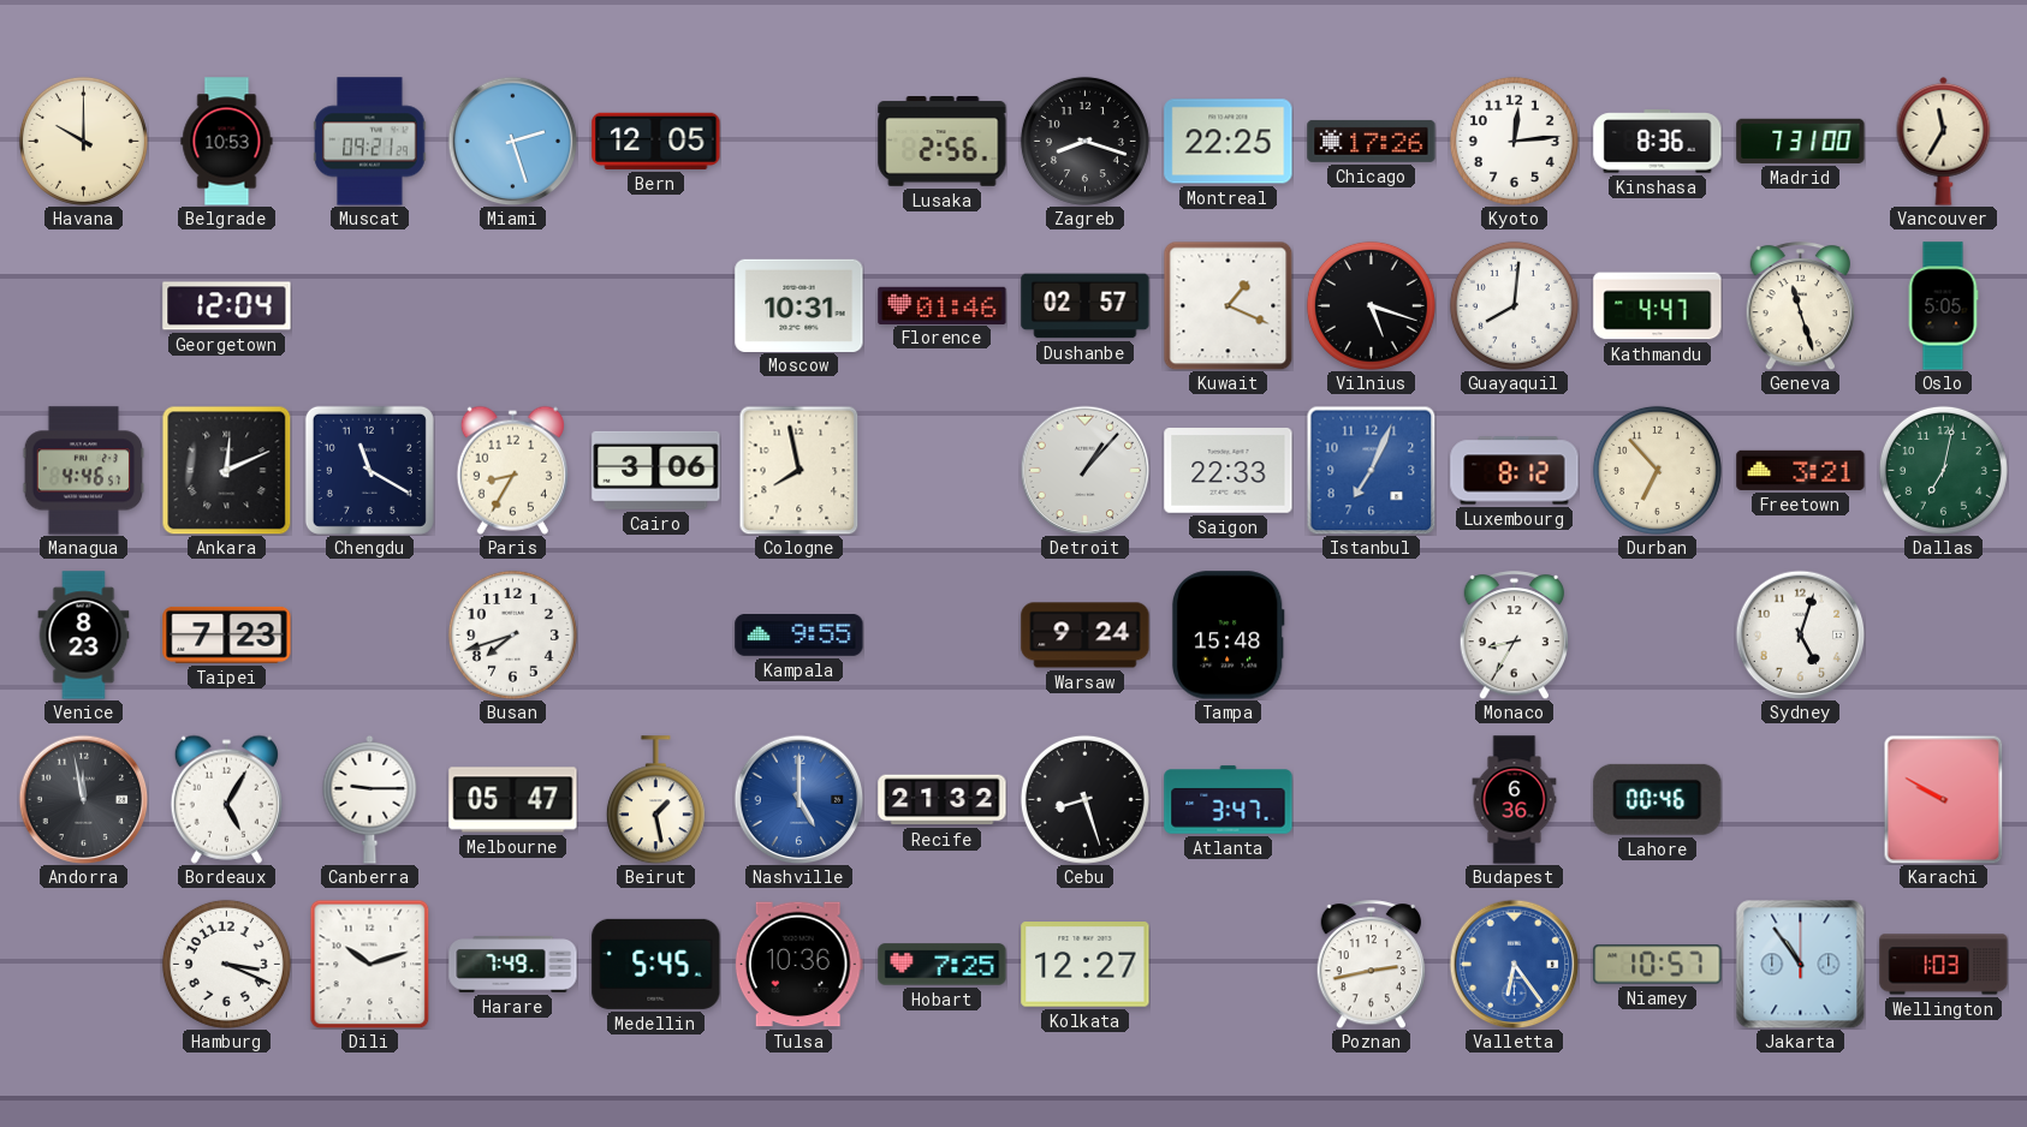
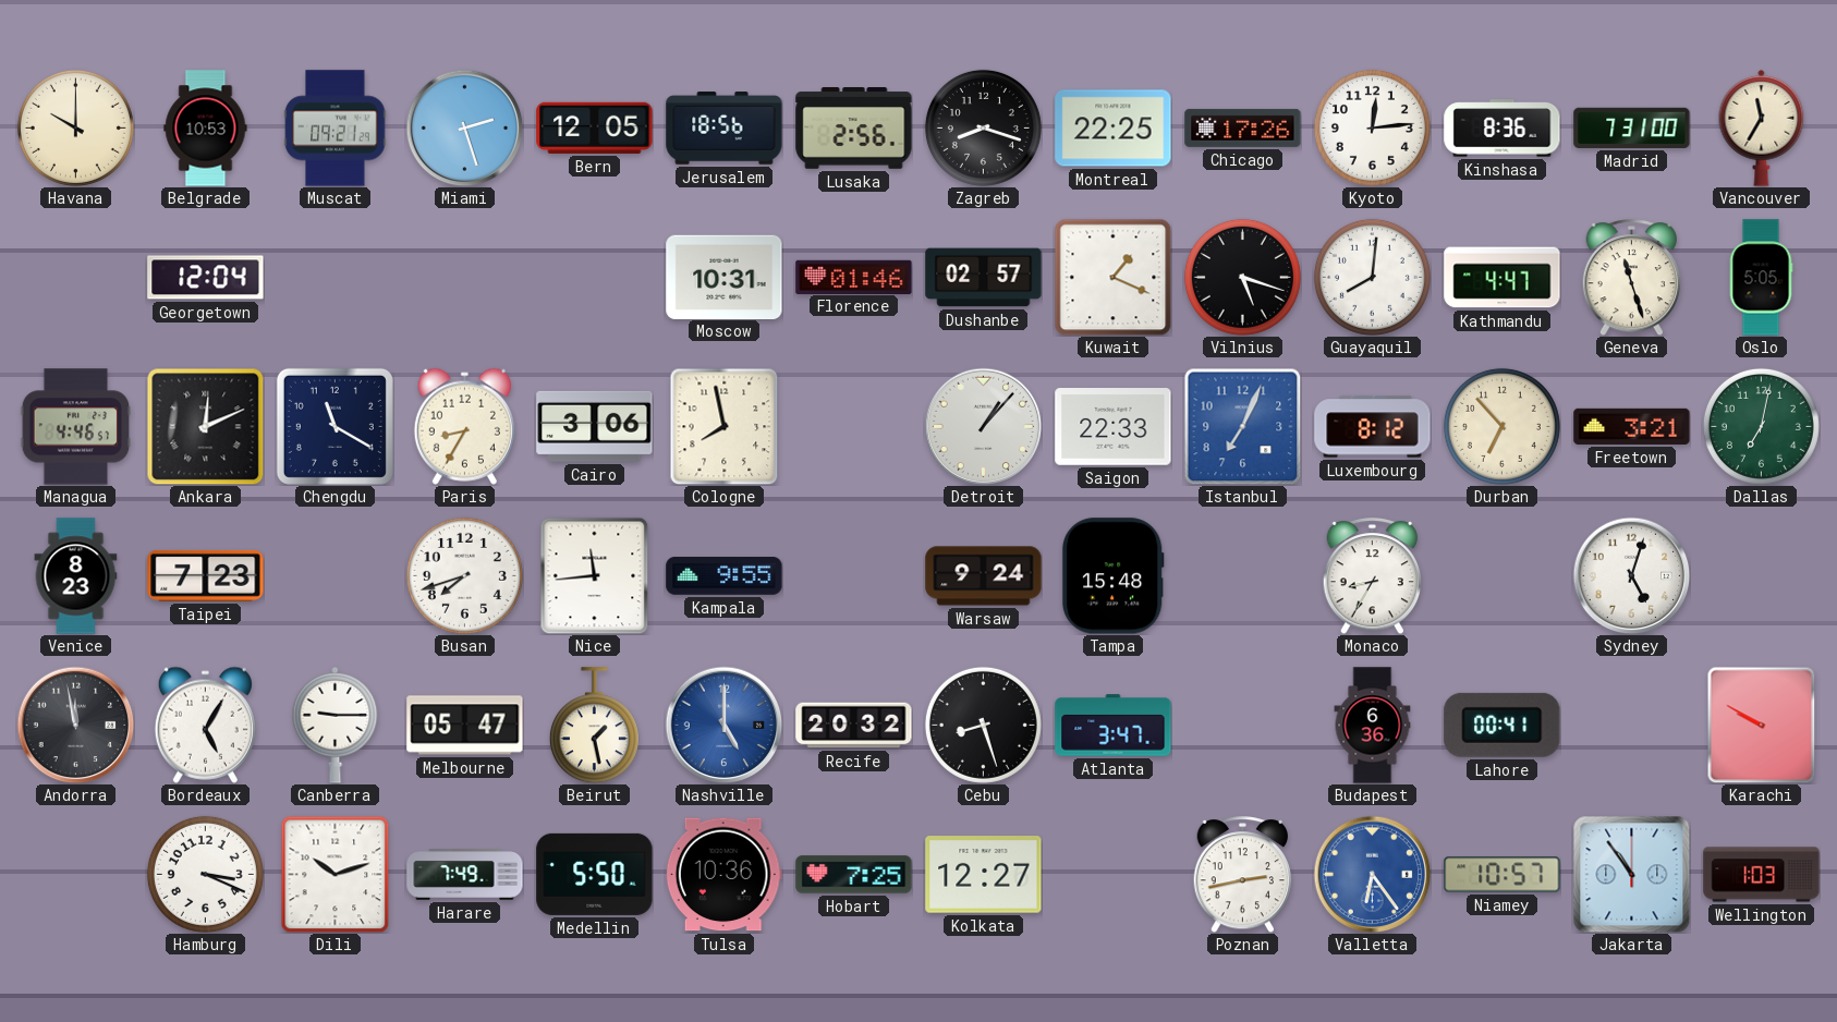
Jerusalem: none -> 18:56
Nice: none -> 11:44
Recife: 21:32 -> 20:32
Lahore: 00:46 -> 00:41
Medellin: 5:45 -> 5:50
